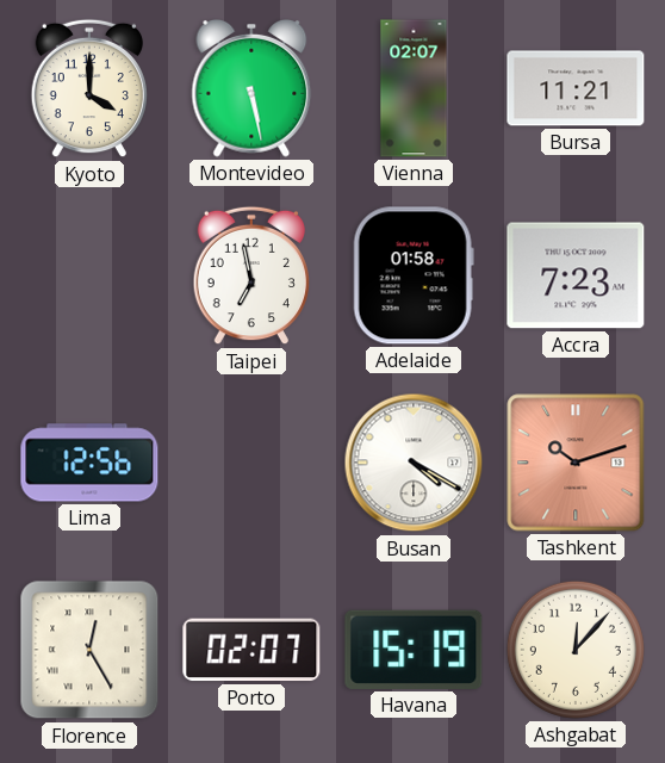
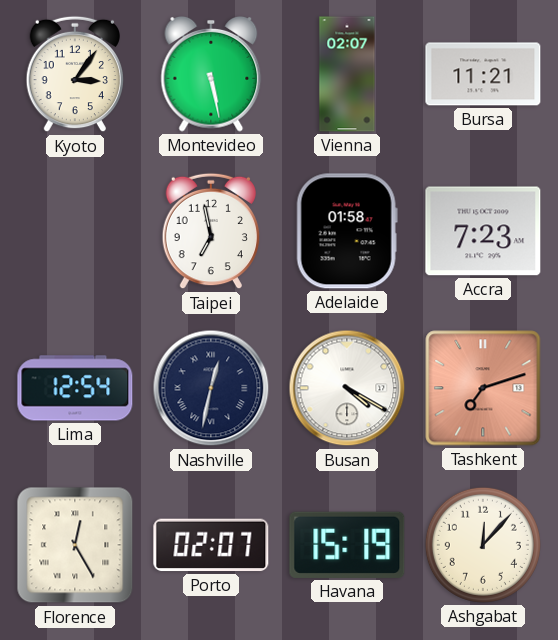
Kyoto: 4:00 -> 3:06
Lima: 12:56 -> 12:54
Nashville: none -> 12:32
Tashkent: 10:12 -> 7:12
